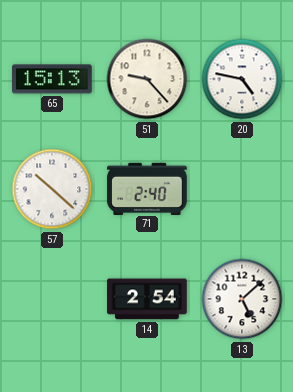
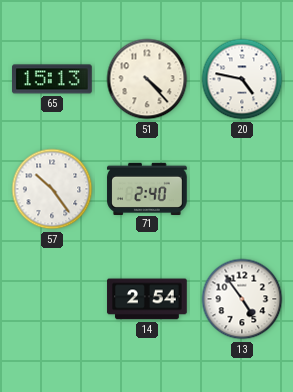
51: 9:23 -> 4:23
57: 10:22 -> 10:24
13: 5:08 -> 4:54
